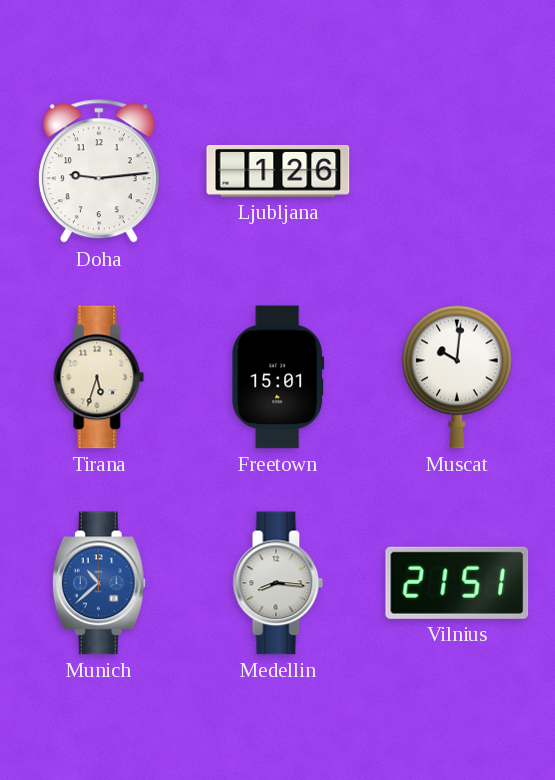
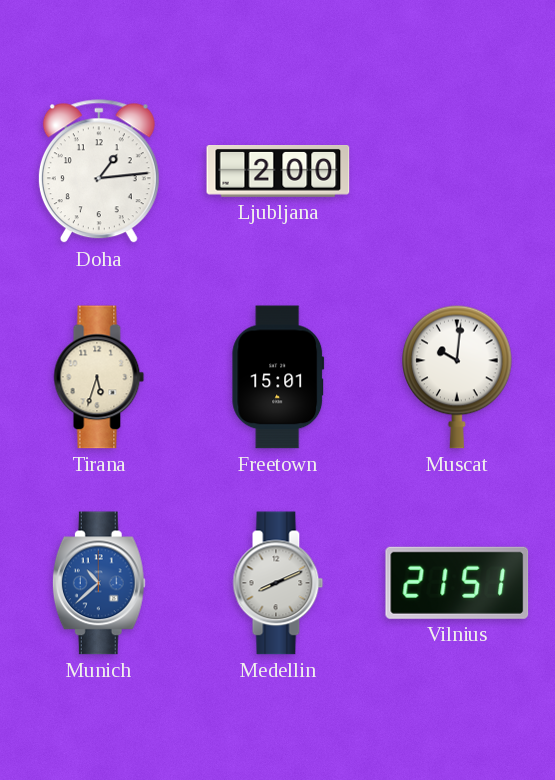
Doha: 9:14 -> 1:14
Ljubljana: 1:26 -> 2:00
Medellin: 8:16 -> 8:11
